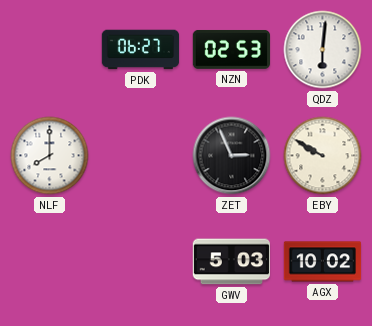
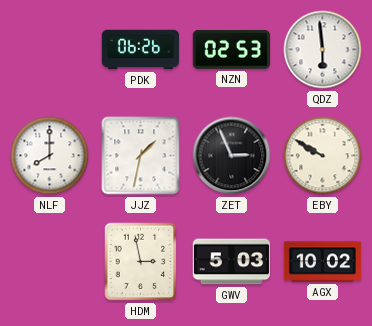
PDK: 06:27 -> 06:26
QDZ: 6:01 -> 5:59
JJZ: none -> 1:32
HDM: none -> 2:58
